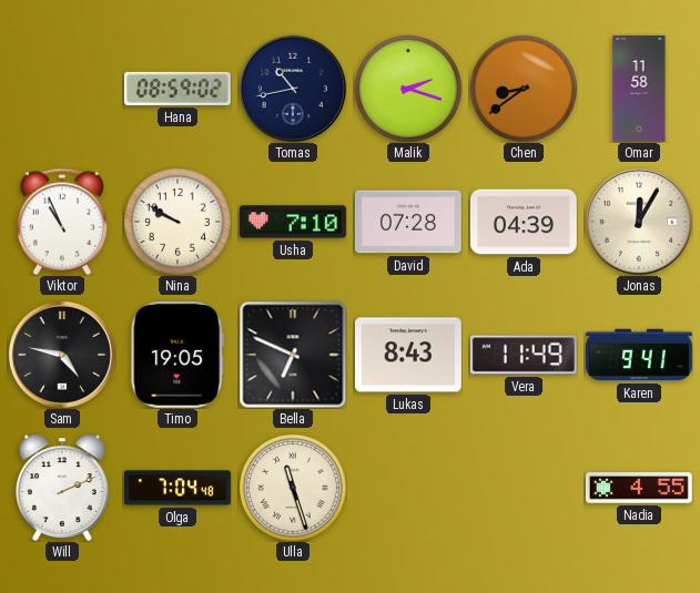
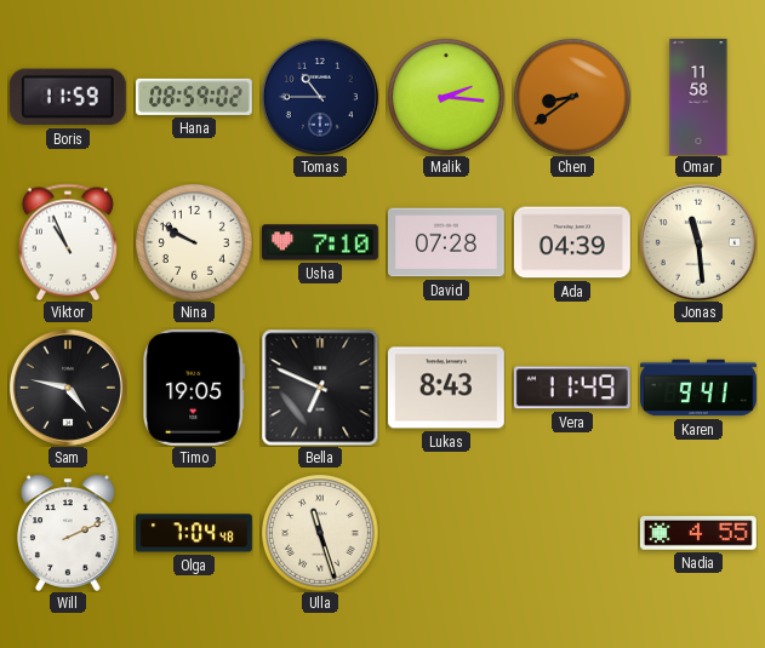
Boris: none -> 11:59
Tomas: 10:43 -> 10:45
Malik: 2:18 -> 2:16
Jonas: 12:05 -> 11:29
